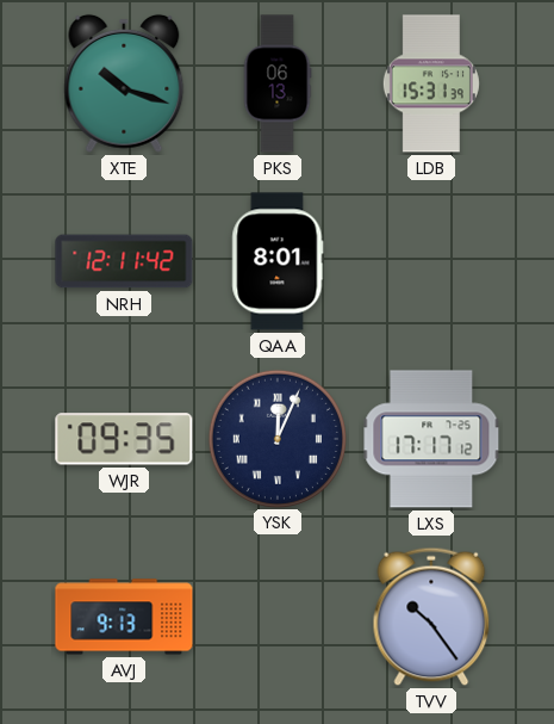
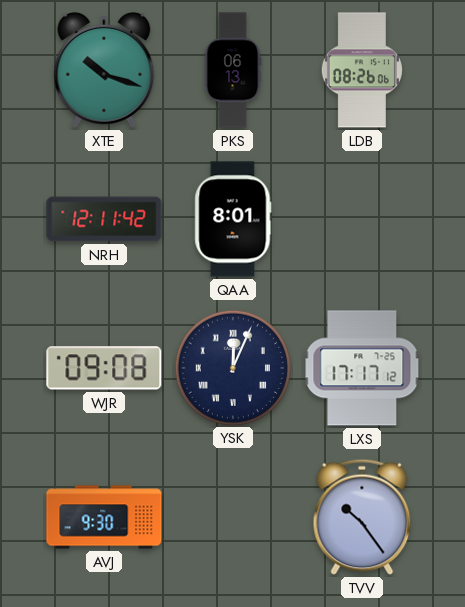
LDB: 15:31 -> 08:26
WJR: 09:35 -> 09:08
AVJ: 9:13 -> 9:30
